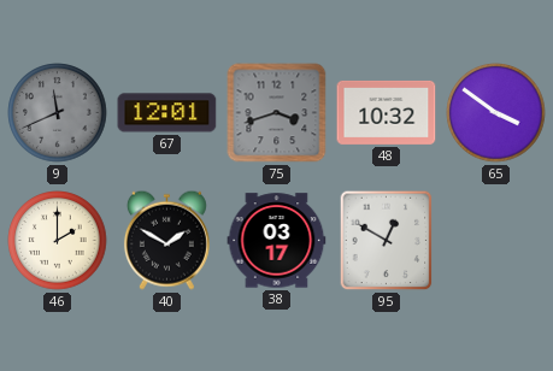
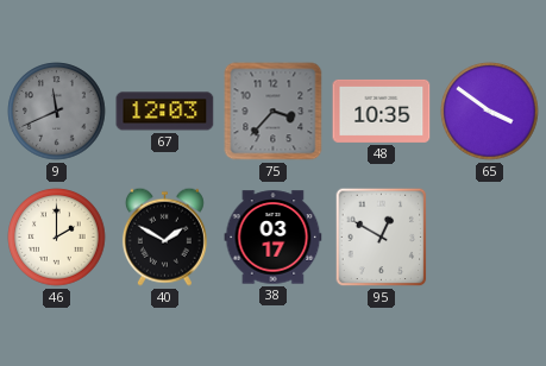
67: 12:01 -> 12:03
75: 3:42 -> 3:37
48: 10:32 -> 10:35
